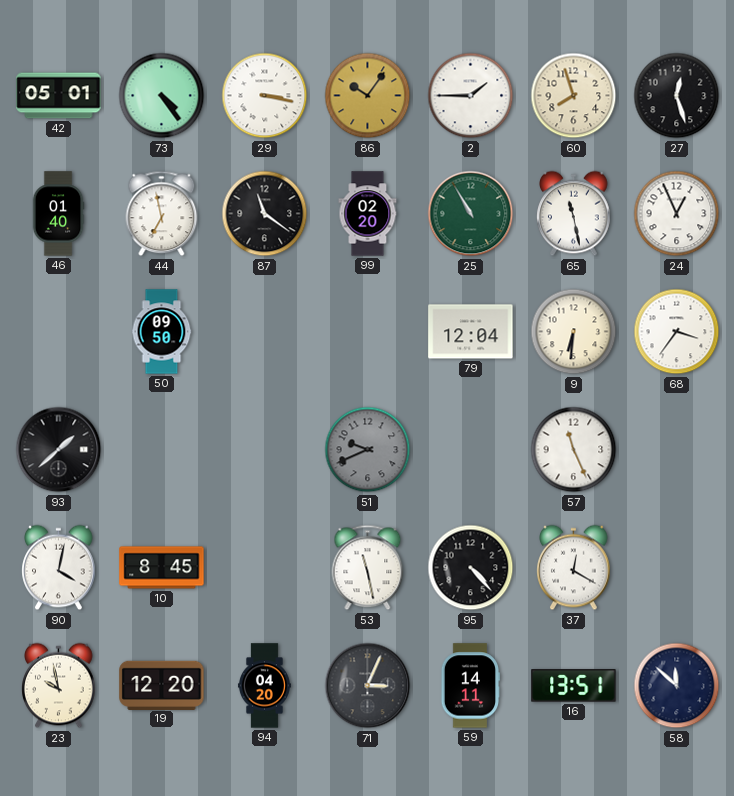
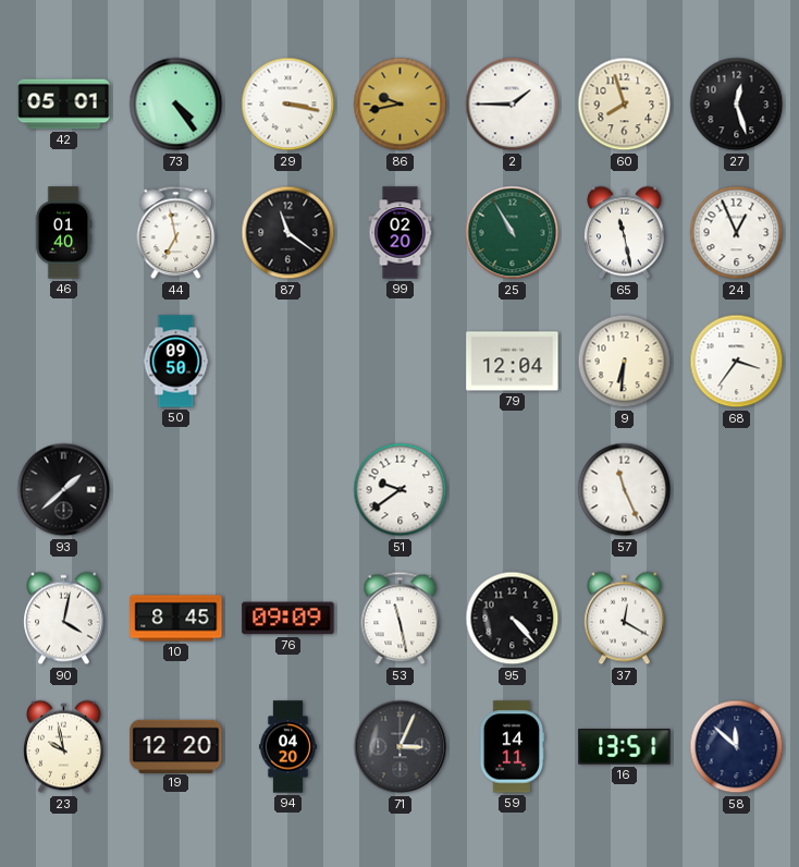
86: 10:06 -> 9:43
51: 9:41 -> 9:39
51 dial: grey -> white
76: none -> 09:09
